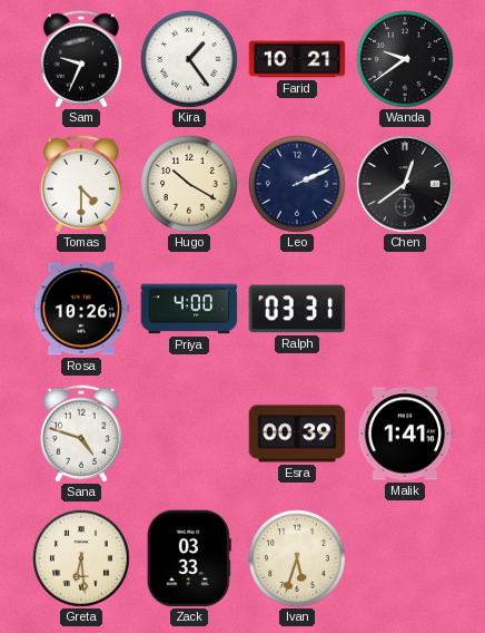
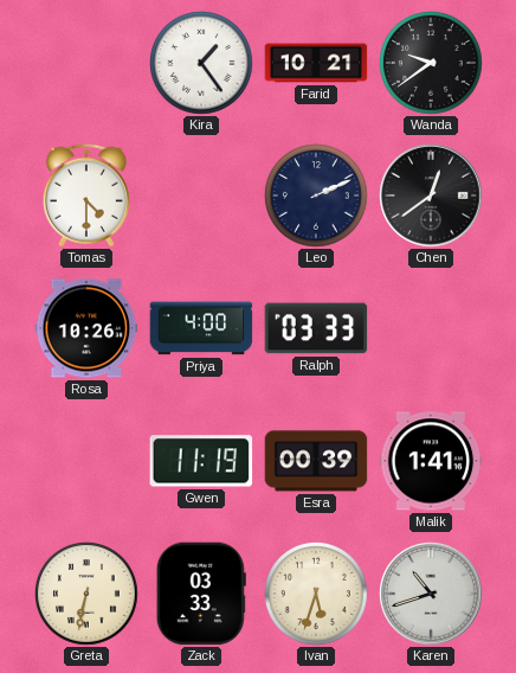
Sam: 9:34 -> none
Hugo: 10:20 -> none
Ralph: 03:31 -> 03:33
Sana: 4:48 -> none
Gwen: none -> 11:19
Greta: 6:29 -> 6:32
Karen: none -> 10:42
